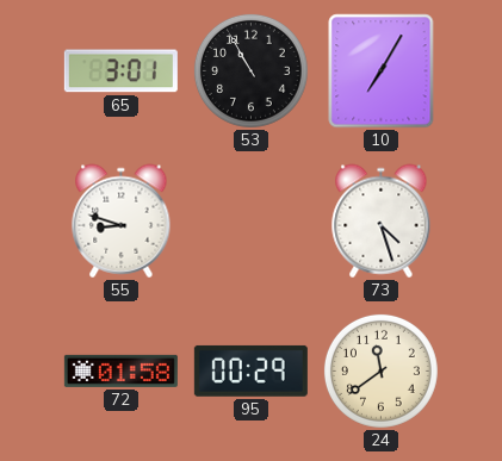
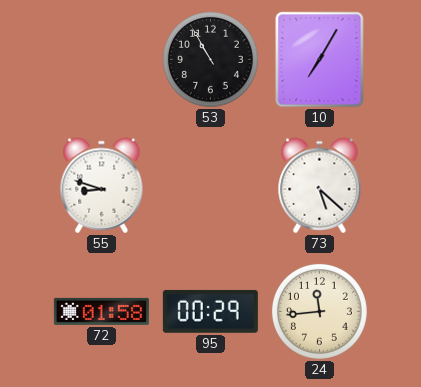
65: 3:01 -> none
73: 4:27 -> 5:22
24: 11:39 -> 11:44
